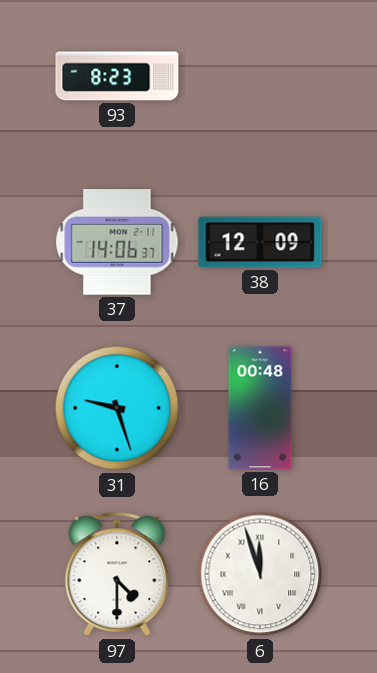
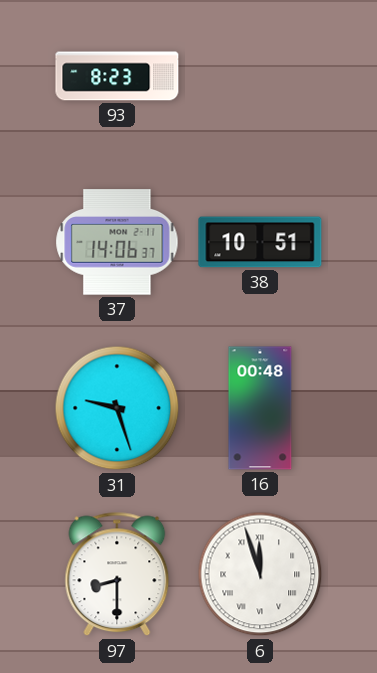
38: 12:09 -> 10:51
97: 4:30 -> 8:30
